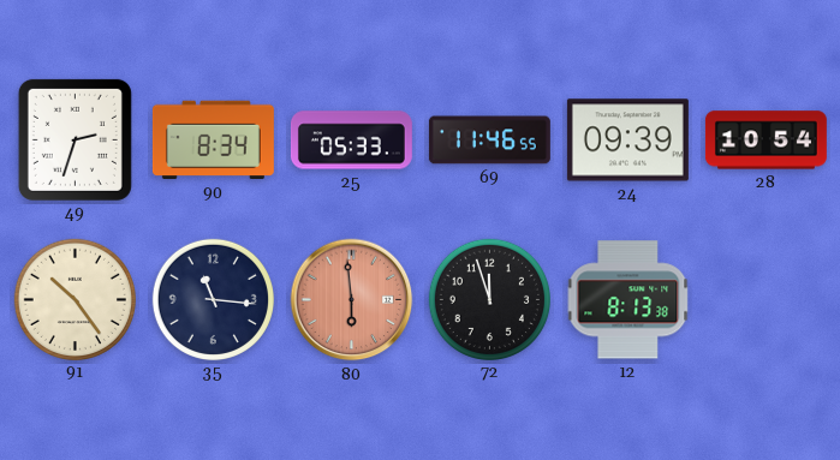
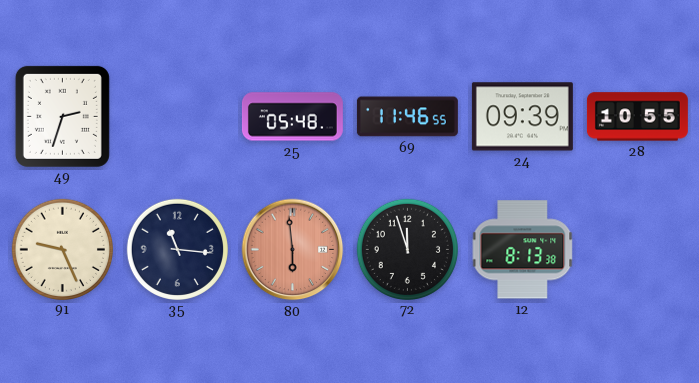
90: 8:34 -> none
25: 05:33 -> 05:48
28: 10:54 -> 10:55
91: 10:24 -> 9:26
